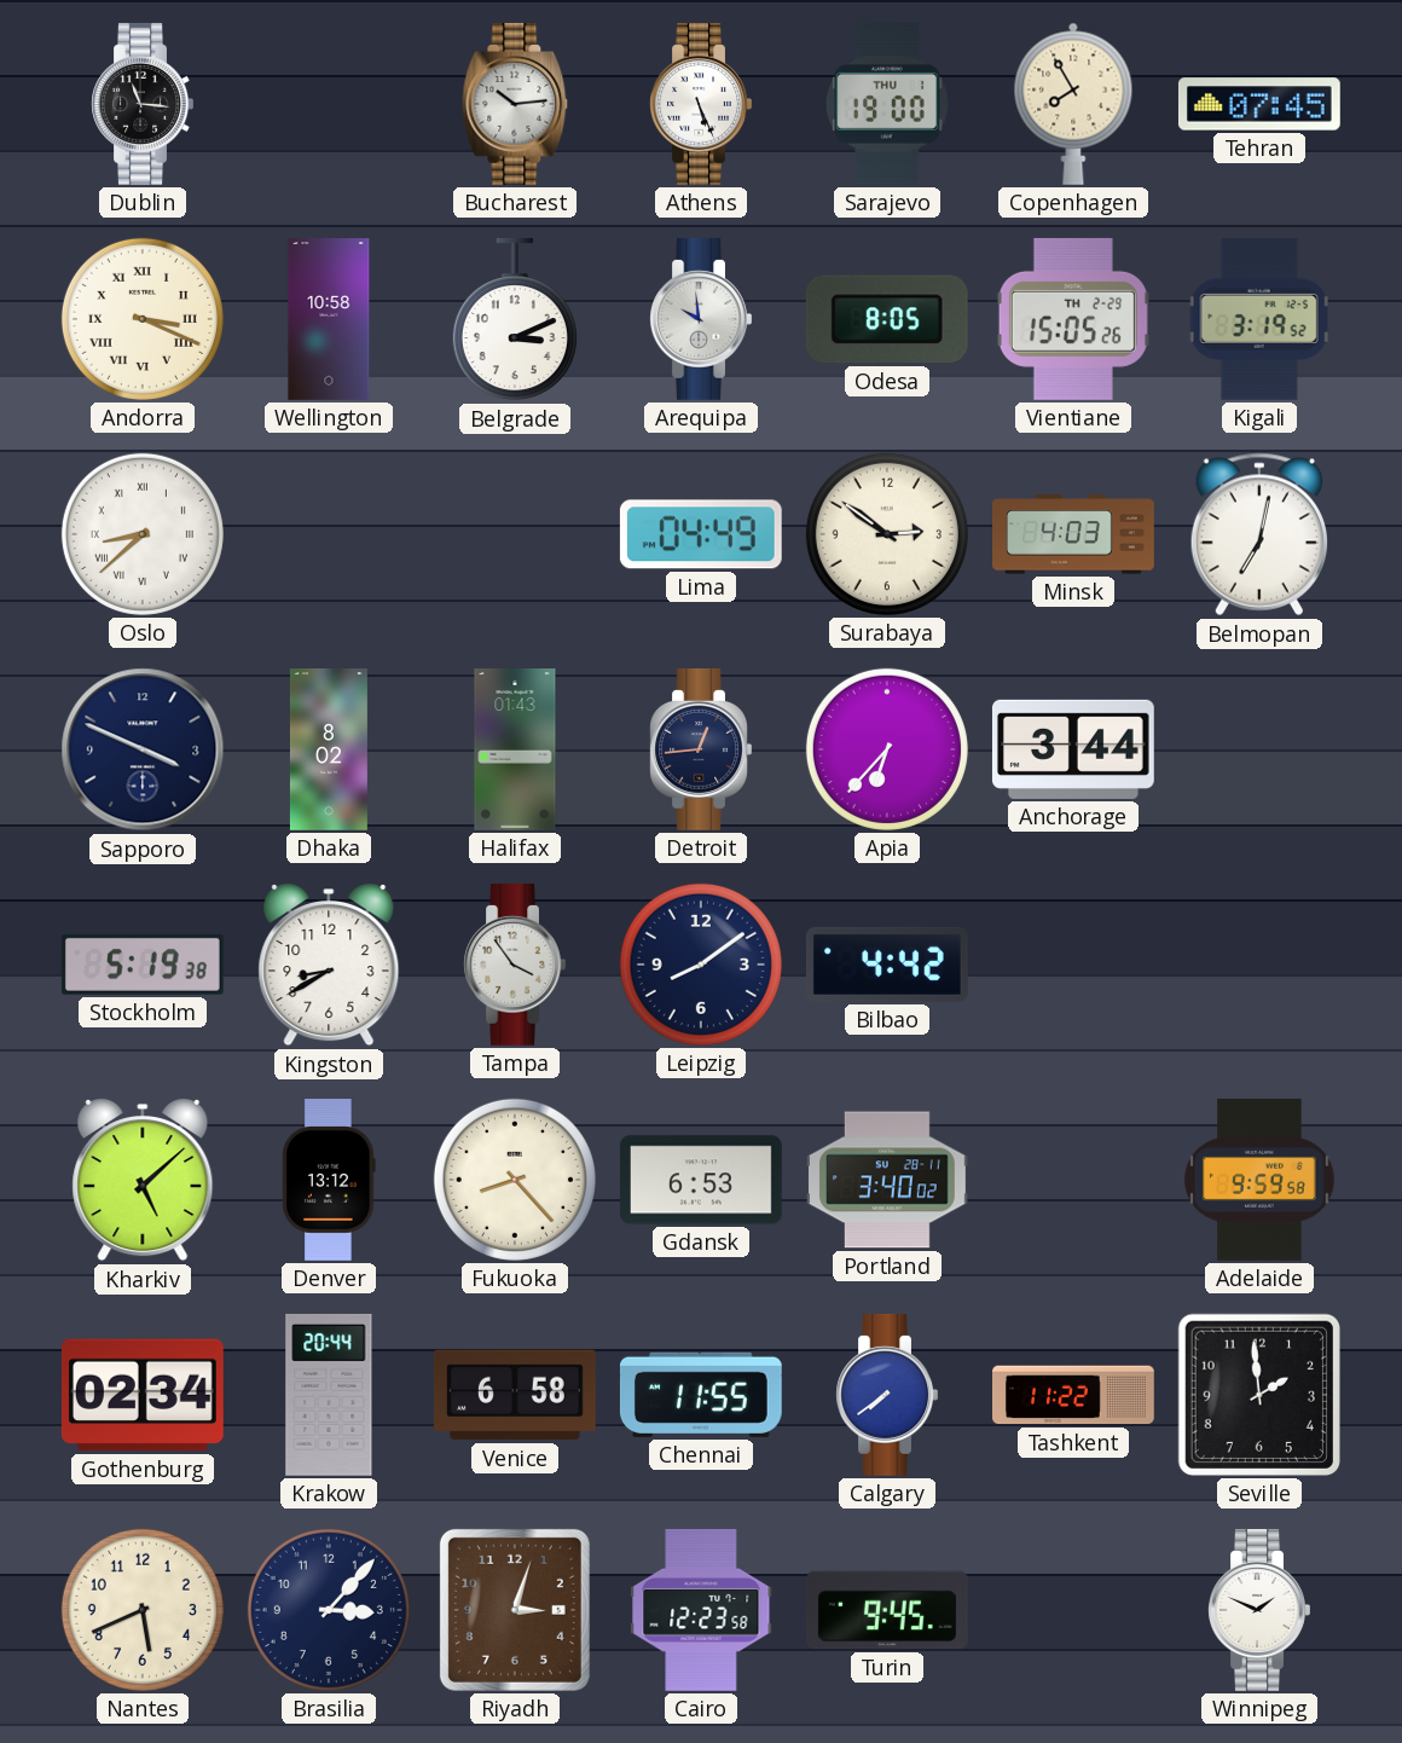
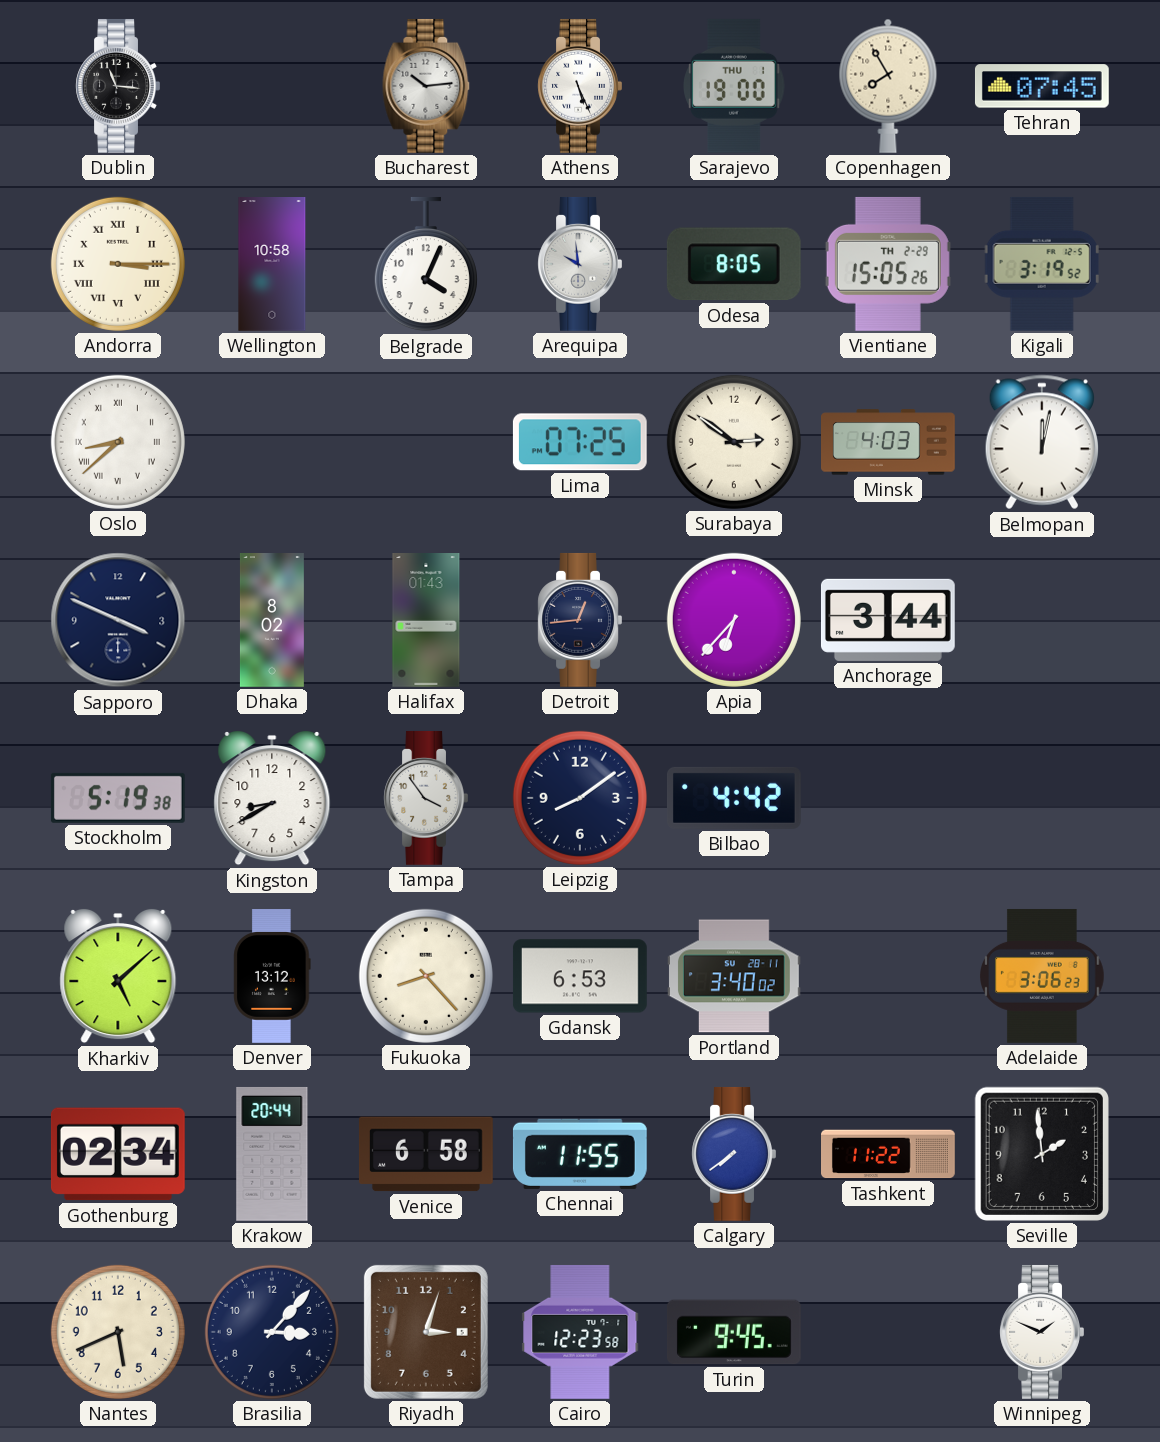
Andorra: 3:19 -> 3:15
Belgrade: 3:11 -> 4:04
Lima: 04:49 -> 07:25
Belmopan: 7:02 -> 12:02
Adelaide: 9:59 -> 3:06
